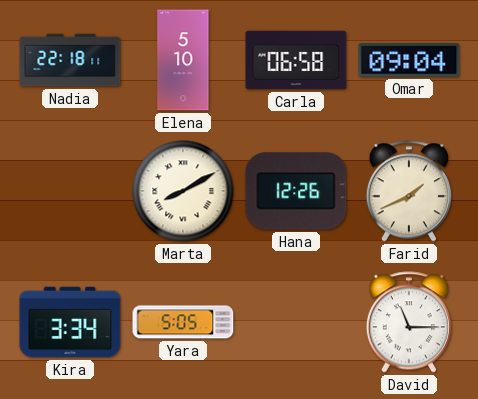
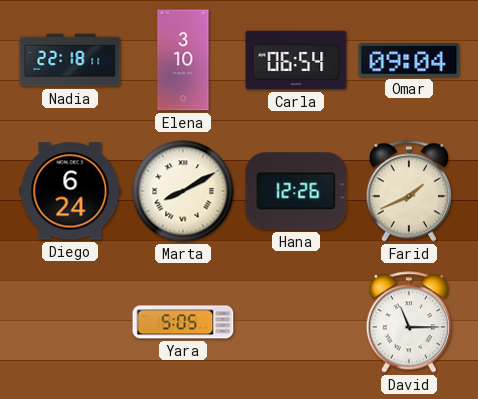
Elena: 5:10 -> 3:10
Carla: 06:58 -> 06:54
Diego: none -> 6:24
Kira: 3:34 -> none
